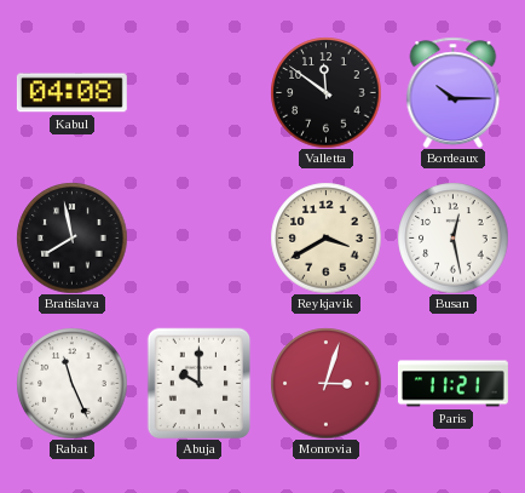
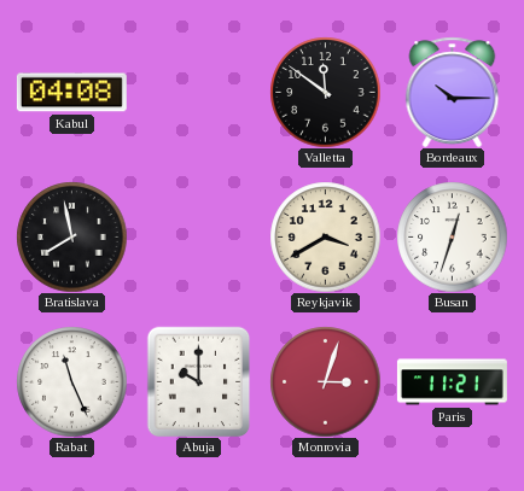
Busan: 12:28 -> 12:33
